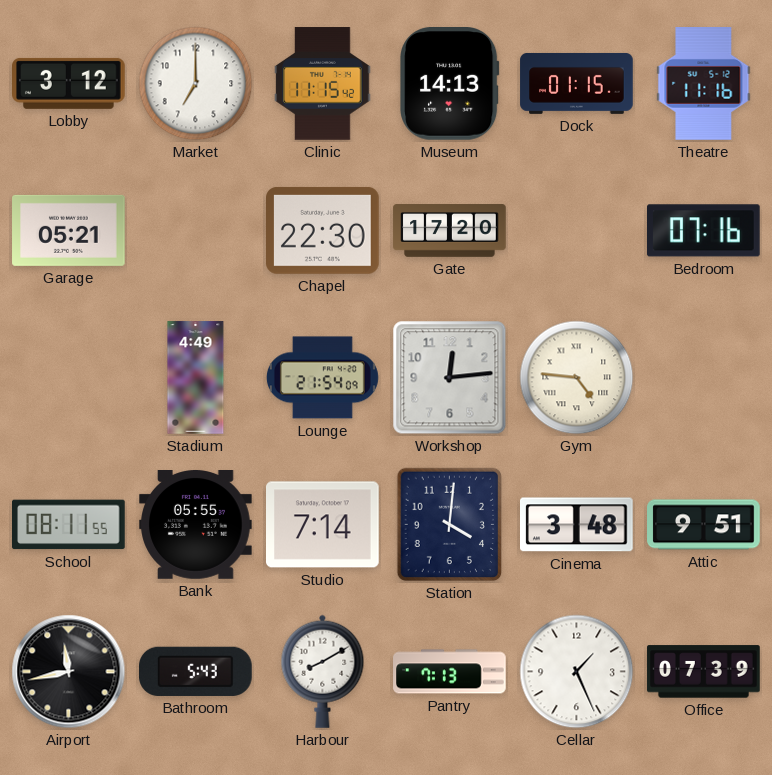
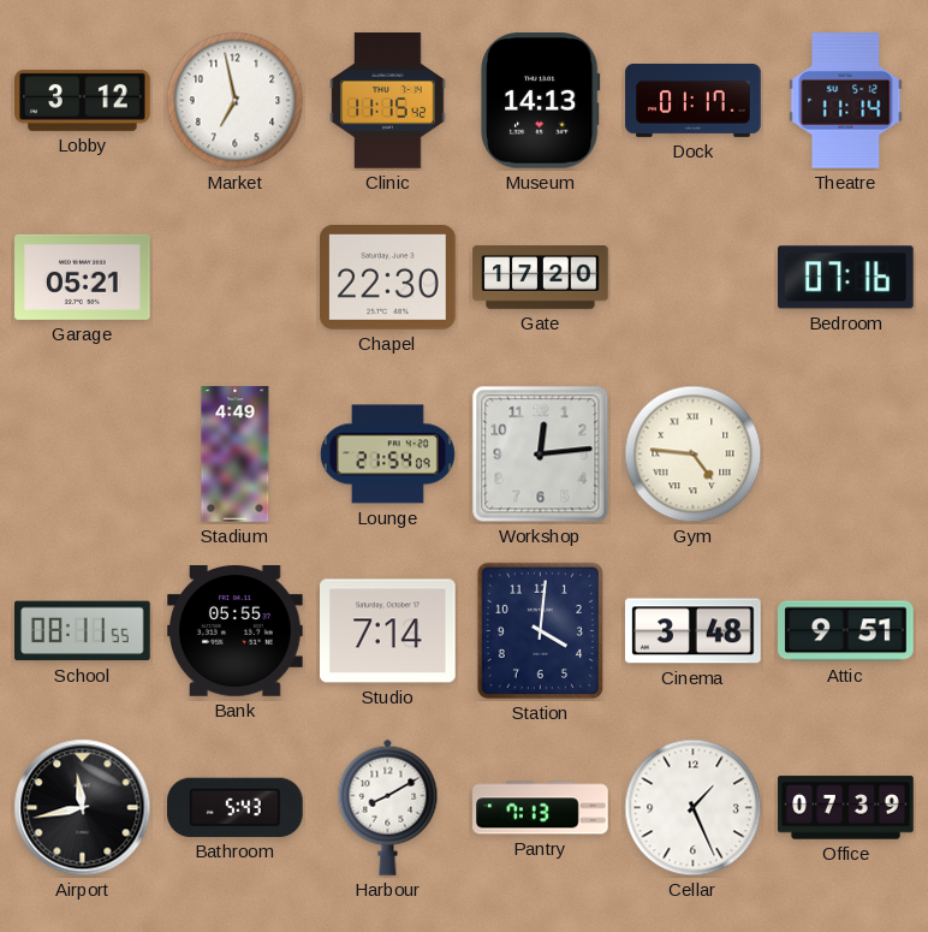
Market: 7:00 -> 6:58
Dock: 01:15 -> 01:17
Theatre: 11:16 -> 11:14
